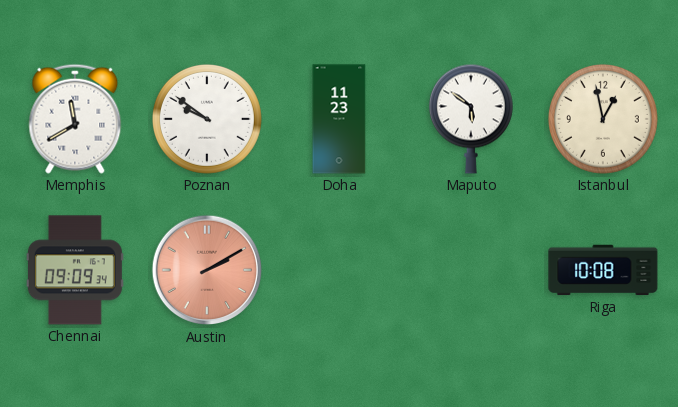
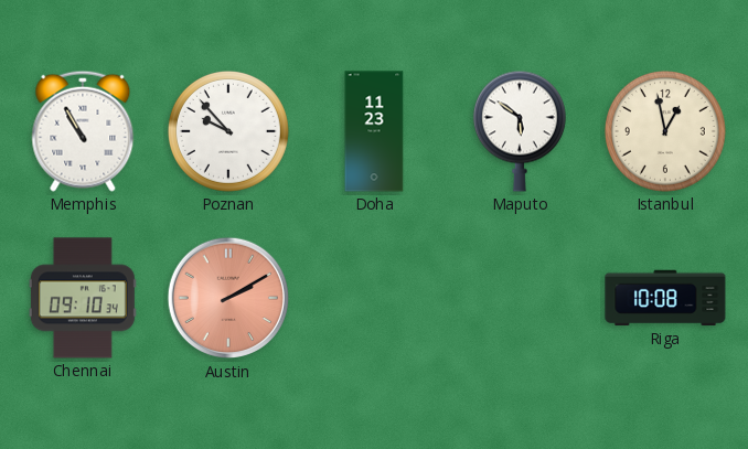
Memphis: 11:40 -> 10:55
Poznan: 9:51 -> 9:53
Chennai: 09:09 -> 09:10
